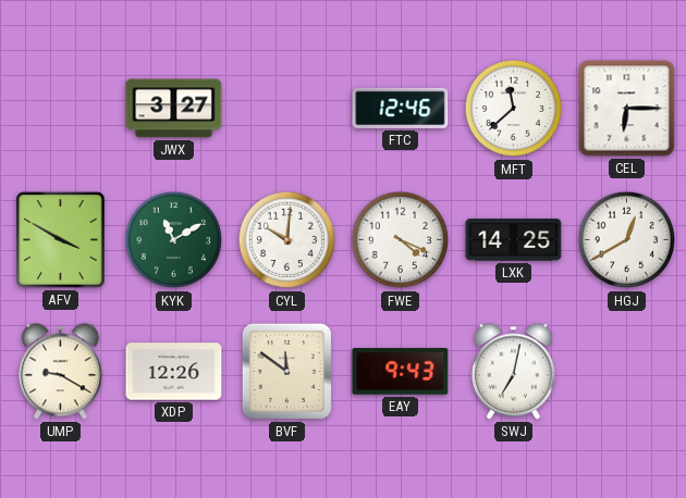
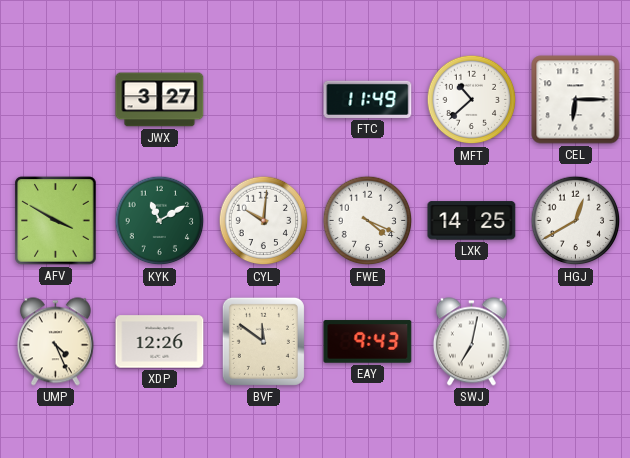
FTC: 12:46 -> 11:49
MFT: 11:38 -> 10:38
UMP: 9:20 -> 4:26
